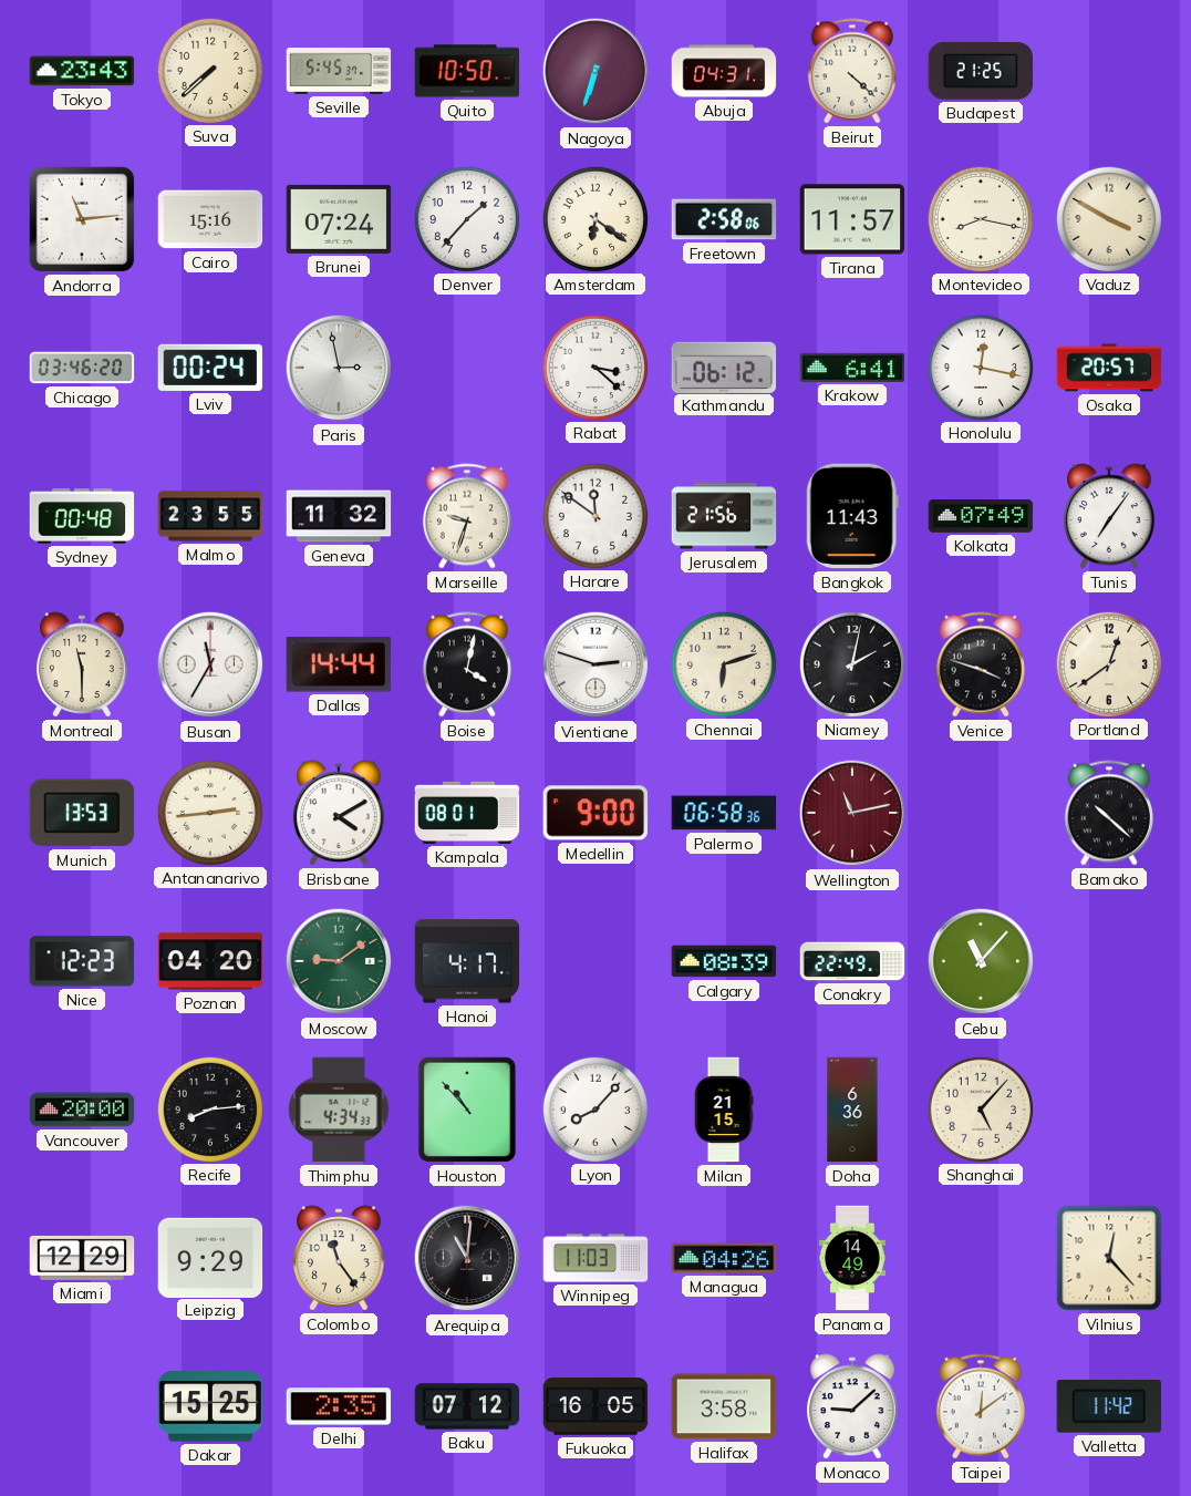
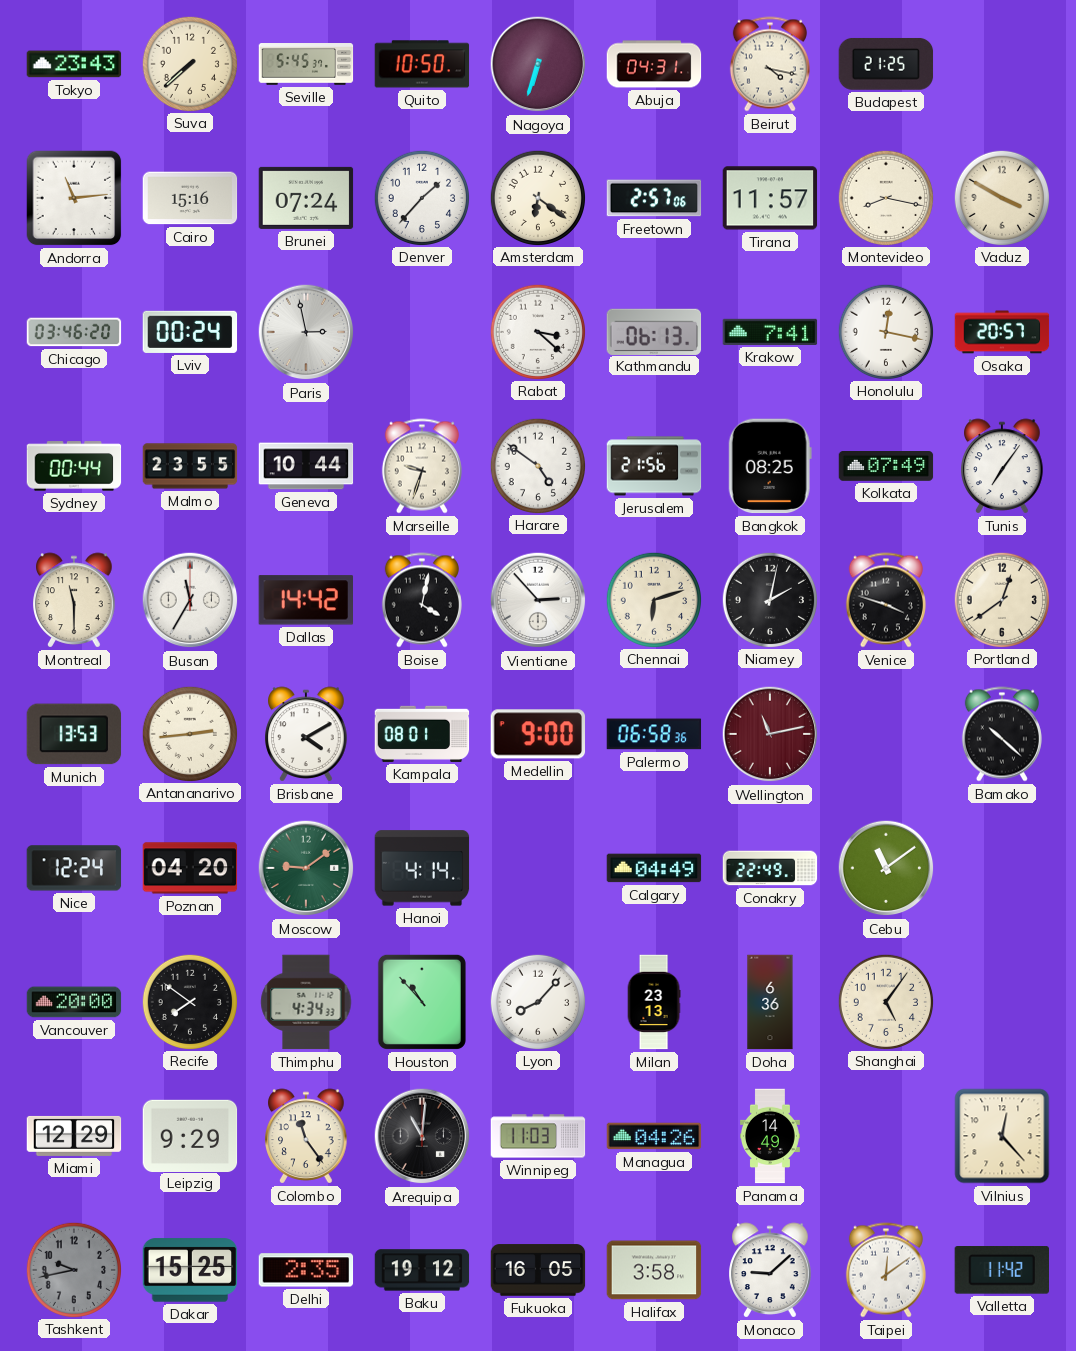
Beirut: 4:22 -> 4:17
Freetown: 2:58 -> 2:57
Kathmandu: 06:12 -> 06:13
Krakow: 6:41 -> 7:41
Sydney: 00:48 -> 00:44
Geneva: 11:32 -> 10:44
Harare: 11:51 -> 4:51
Bangkok: 11:43 -> 08:25
Dallas: 14:44 -> 14:42
Vientiane: 2:48 -> 2:53
Nice: 12:23 -> 12:24
Hanoi: 4:17 -> 4:14
Calgary: 08:39 -> 04:49
Cebu: 11:07 -> 11:09
Recife: 8:14 -> 7:51
Milan: 21:15 -> 23:13
Shanghai: 5:07 -> 5:06
Tashkent: none -> 9:43
Baku: 07:12 -> 19:12
